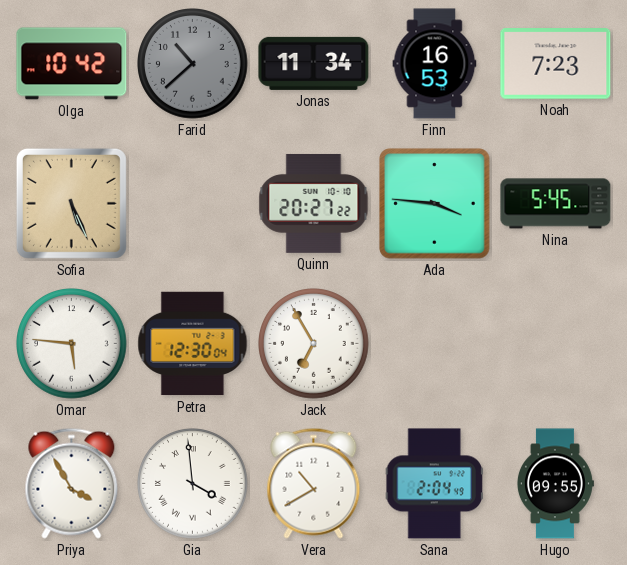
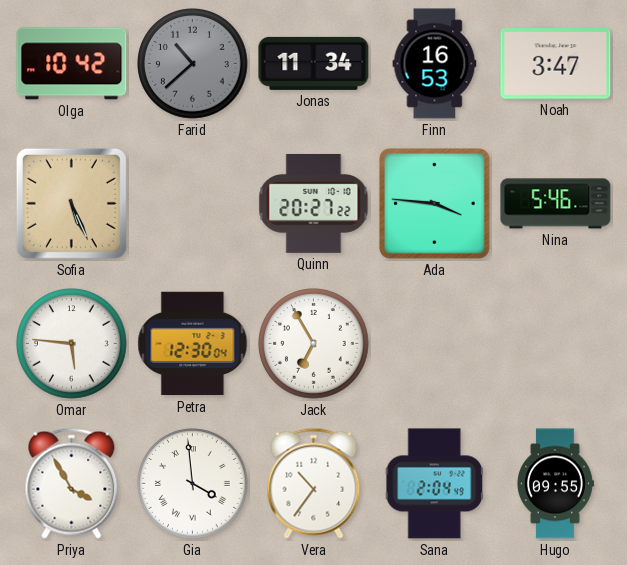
Noah: 7:23 -> 3:47
Nina: 5:45 -> 5:46
Vera: 10:40 -> 10:36
